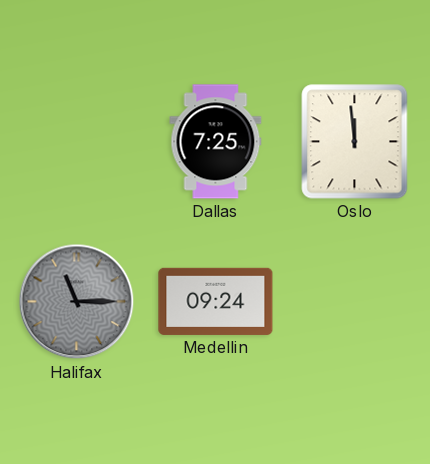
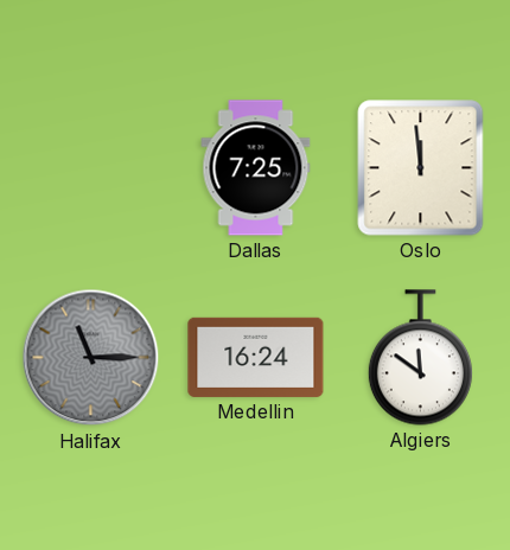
Medellin: 09:24 -> 16:24
Algiers: none -> 11:51
